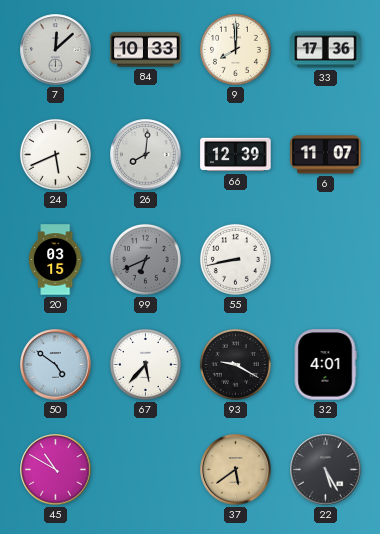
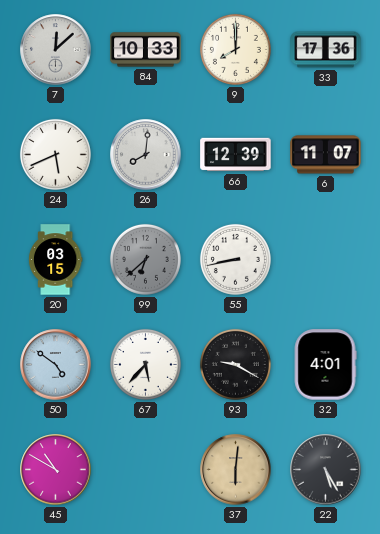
99: 6:41 -> 6:38
37: 5:39 -> 6:01
